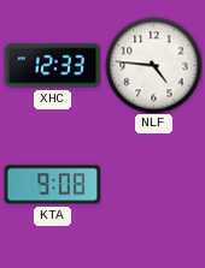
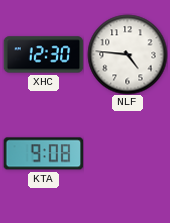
XHC: 12:33 -> 12:30
